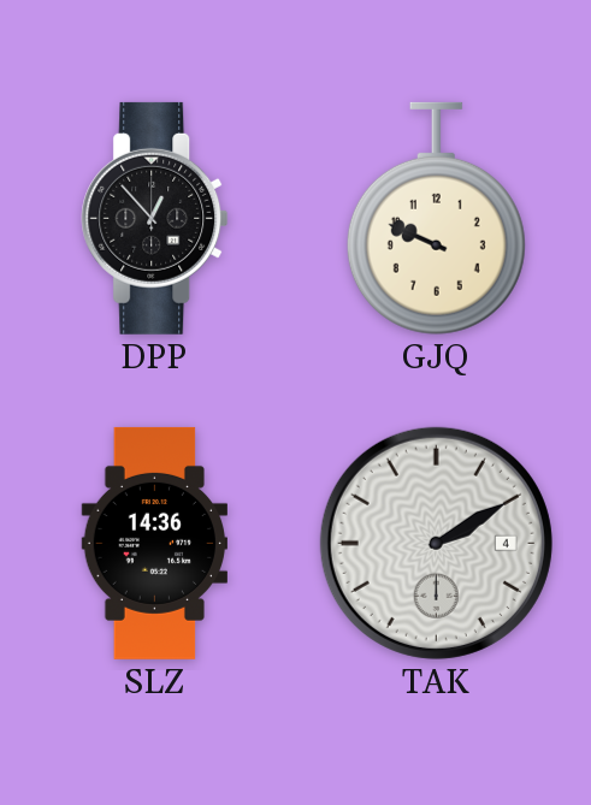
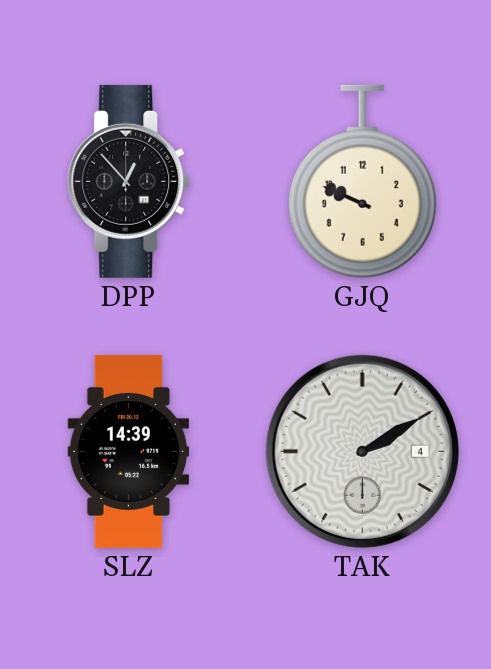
SLZ: 14:36 -> 14:39
